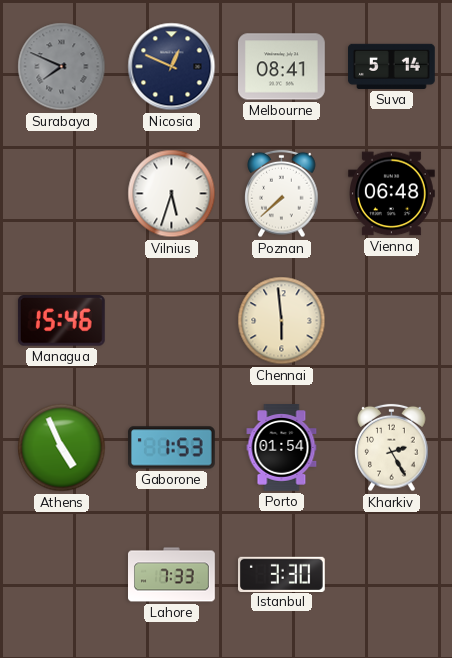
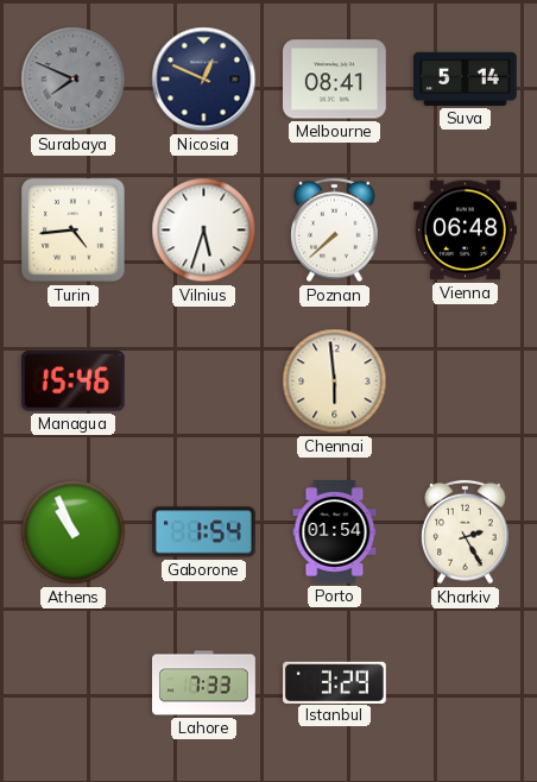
Turin: none -> 4:44
Athens: 4:56 -> 10:56
Gaborone: 1:53 -> 1:54
Istanbul: 3:30 -> 3:29
